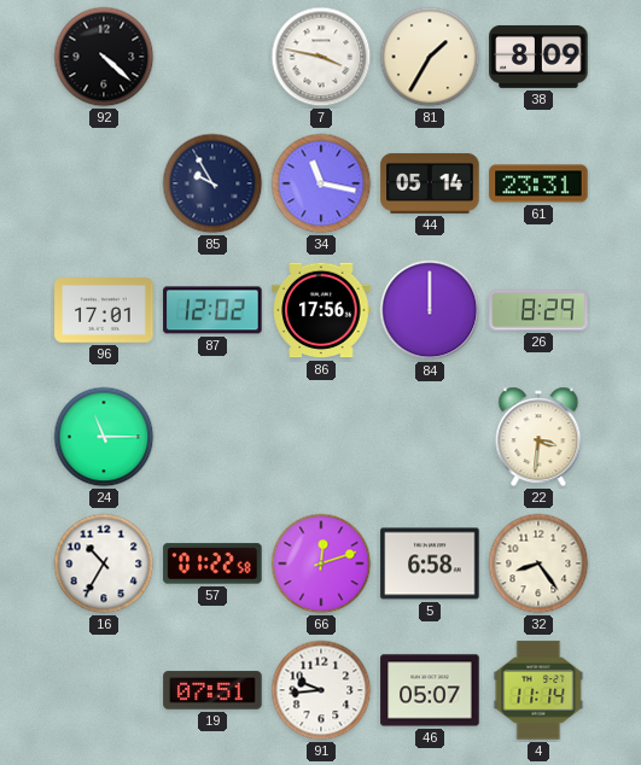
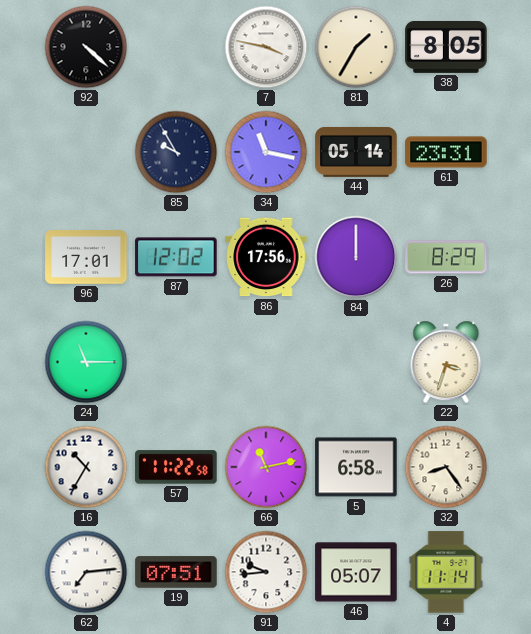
38: 8:09 -> 8:05
22: 3:31 -> 3:33
57: 01:22 -> 11:22
66: 12:12 -> 11:13
62: none -> 7:14
